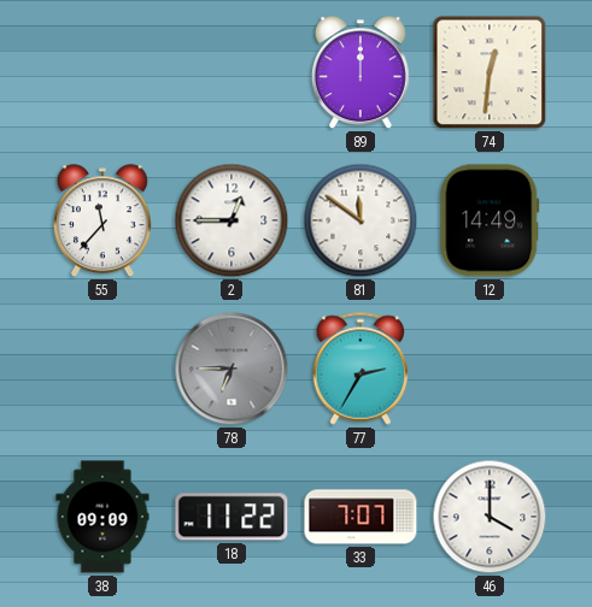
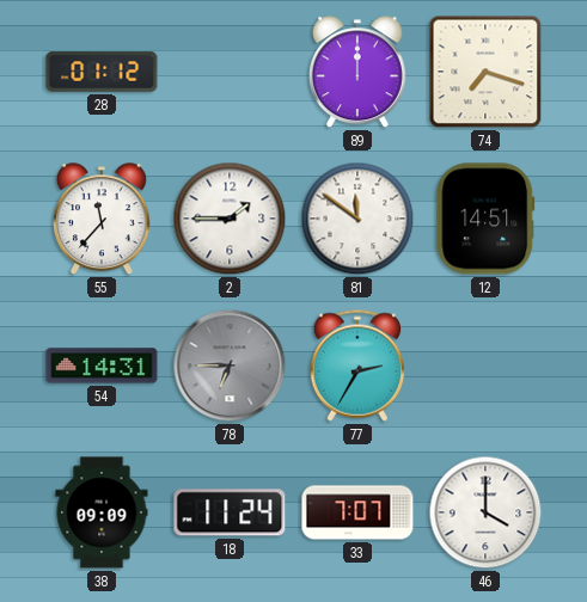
28: none -> 01:12
74: 12:31 -> 7:18
2: 12:45 -> 1:45
12: 14:49 -> 14:51
54: none -> 14:31
18: 11:22 -> 11:24
